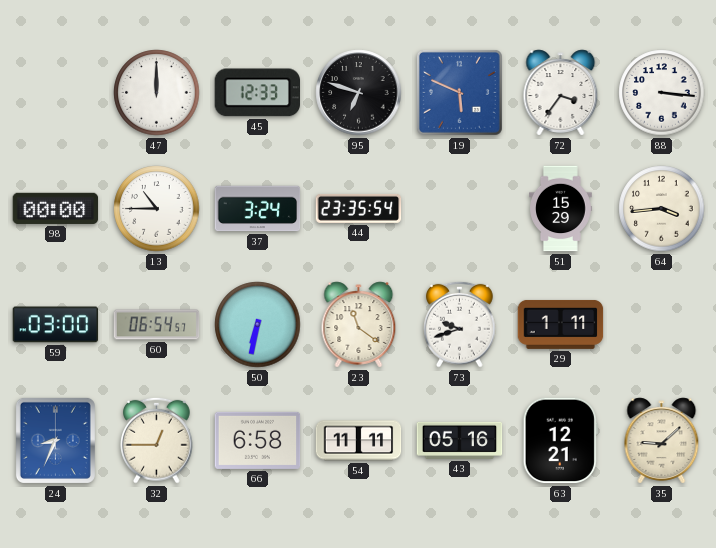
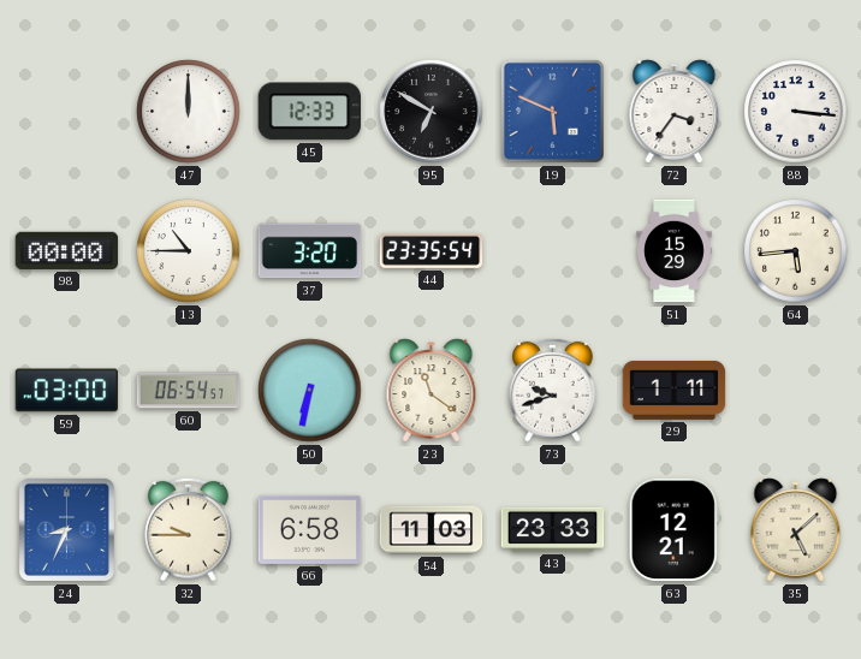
95: 6:48 -> 6:50
37: 3:24 -> 3:20
64: 3:44 -> 5:44
32: 12:45 -> 9:45
54: 11:11 -> 11:03
43: 05:16 -> 23:33
35: 9:08 -> 5:08
